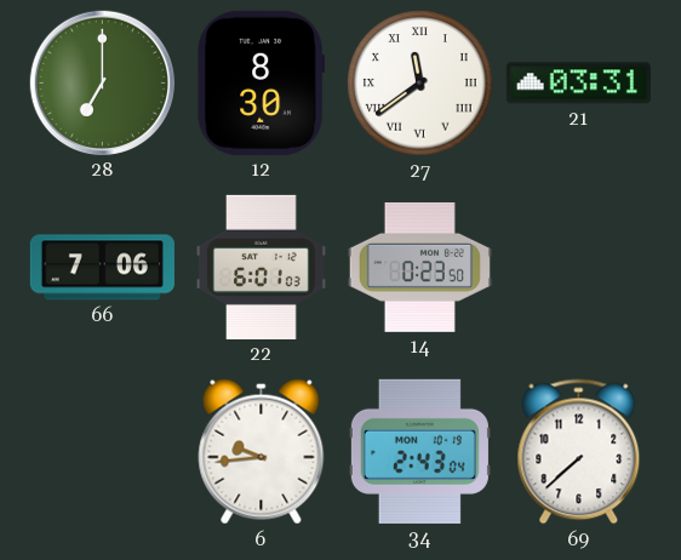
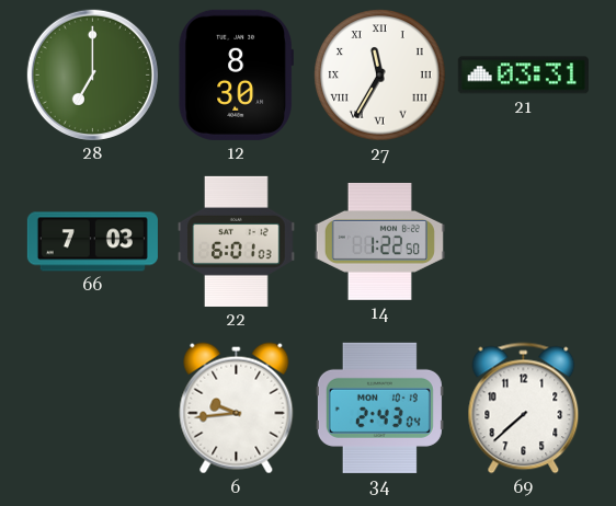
27: 11:39 -> 11:35
66: 7:06 -> 7:03
14: 0:23 -> 1:22
